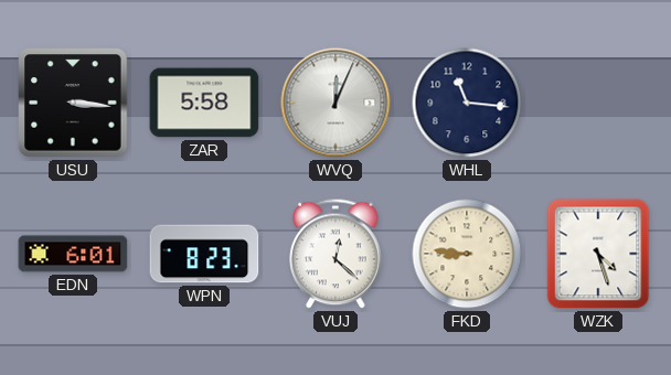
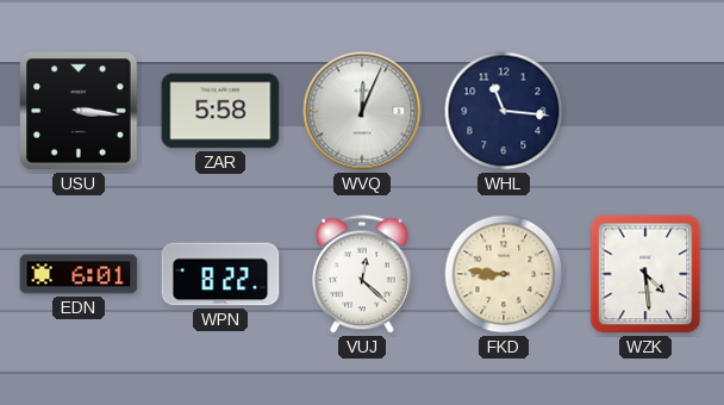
WPN: 8:23 -> 8:22
WZK: 4:27 -> 4:29
